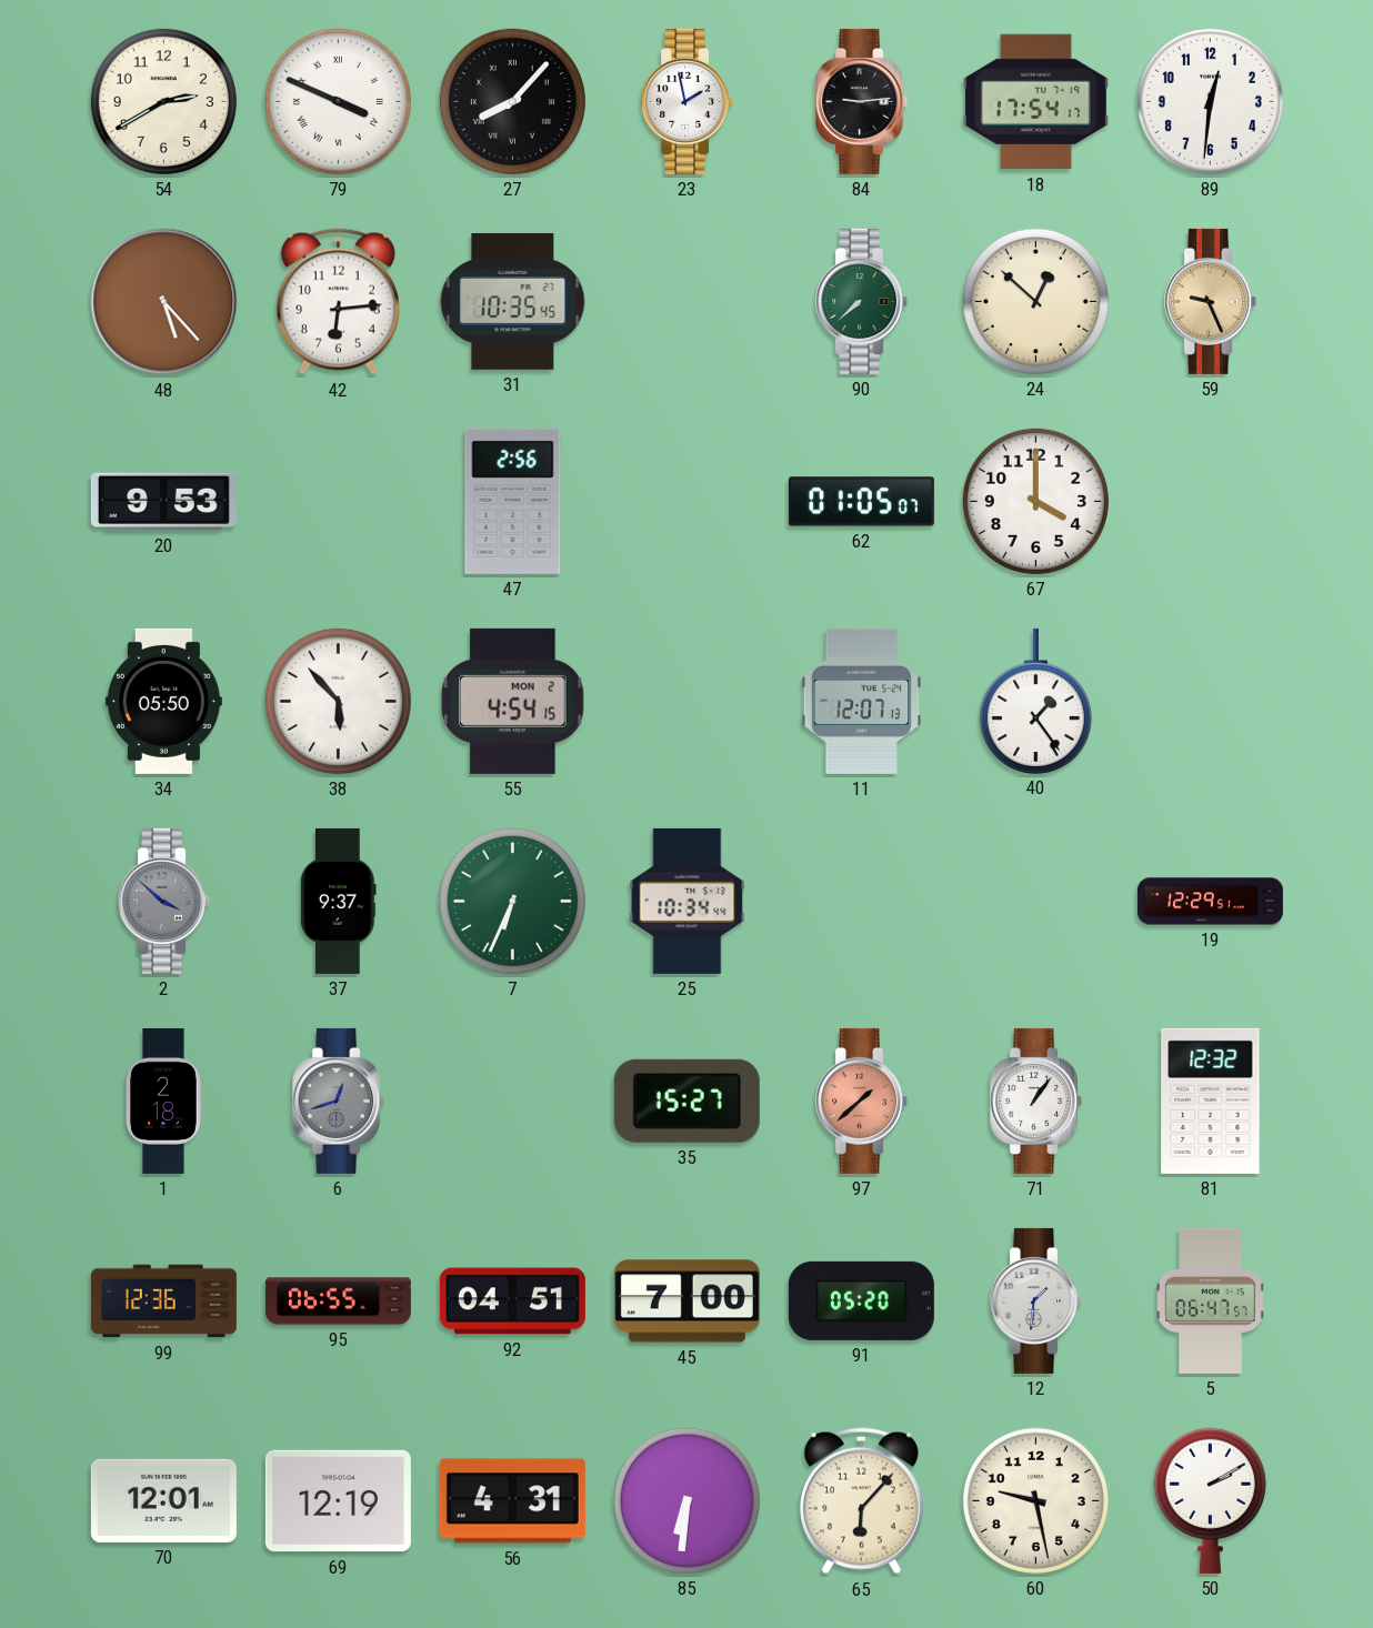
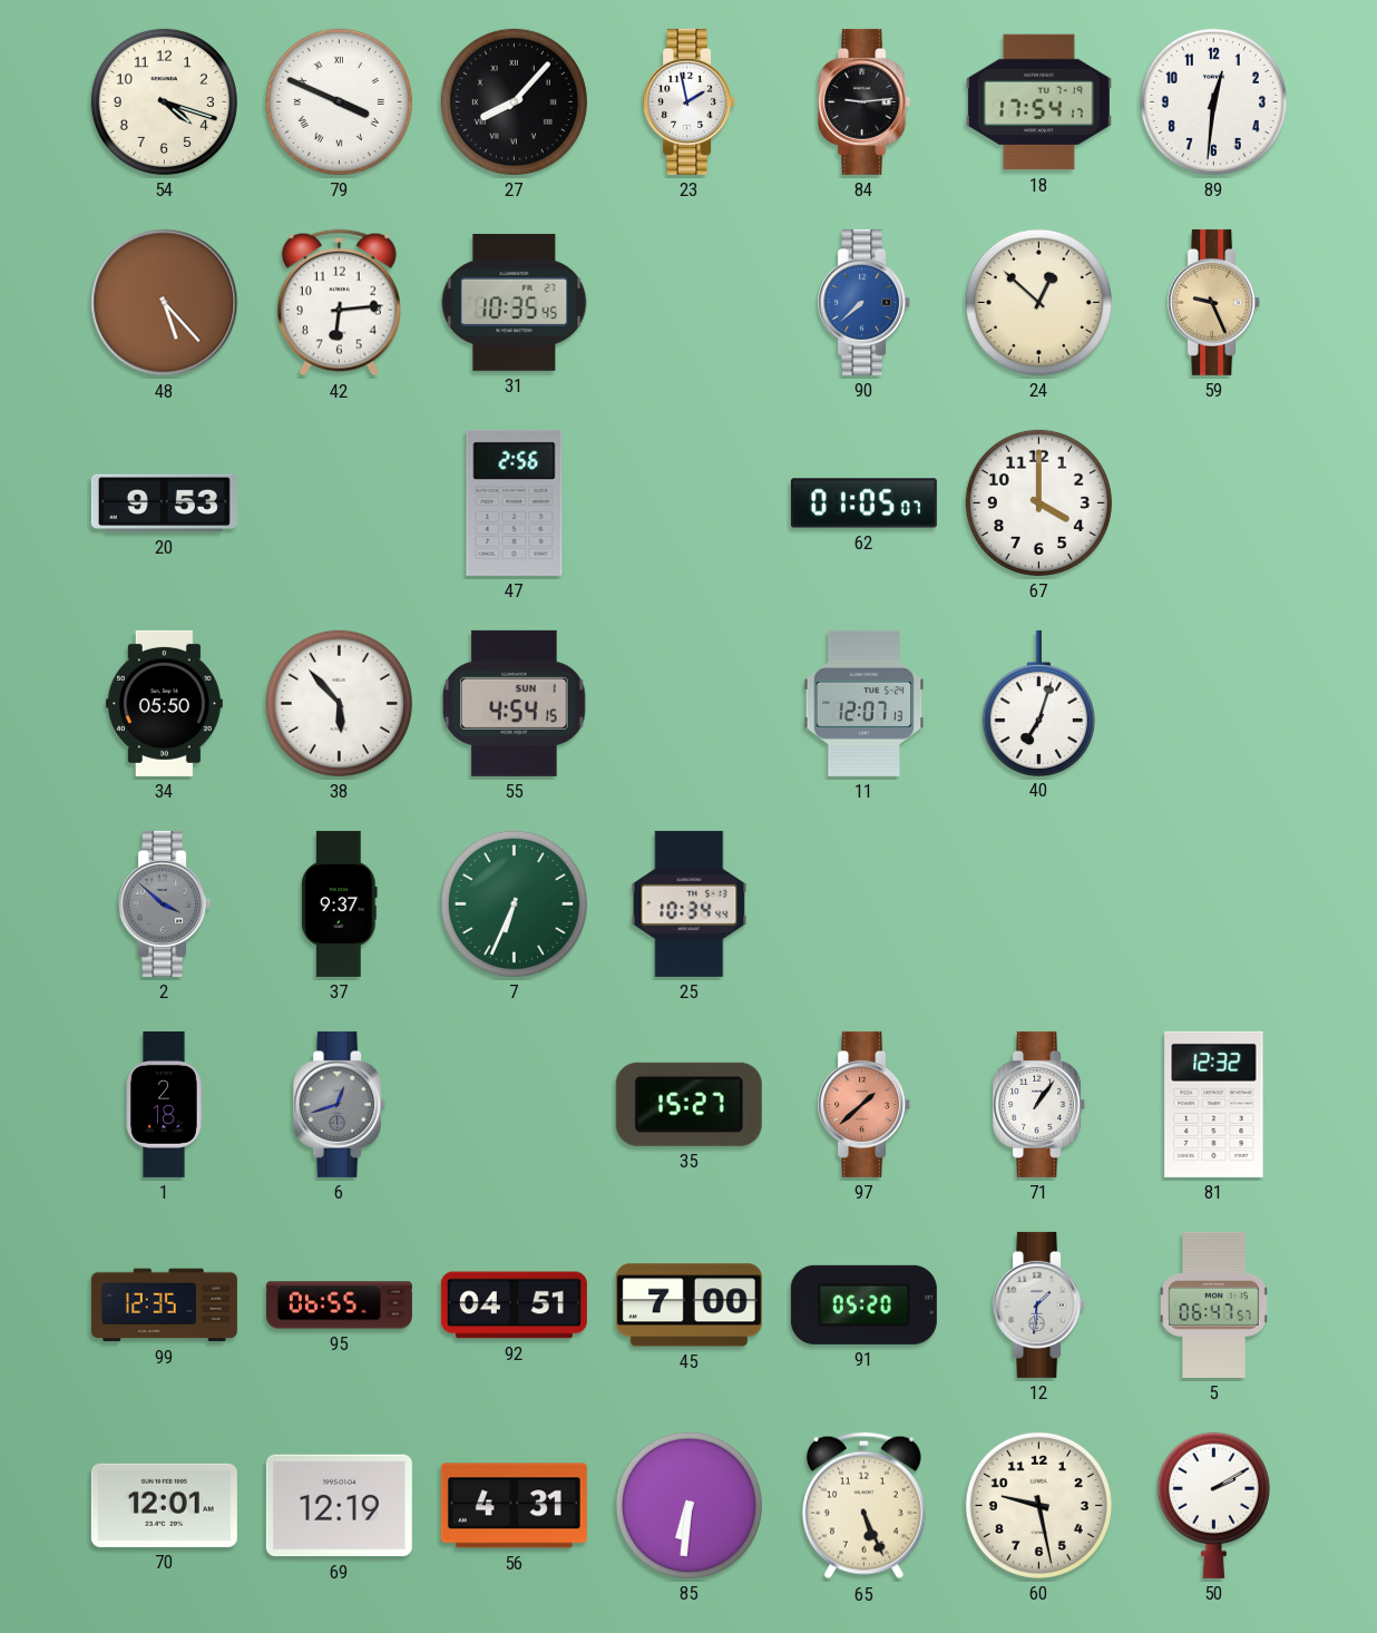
54: 2:40 -> 4:18
90 dial: green -> blue
55 date: MON 2 -> SUN 1
40: 1:24 -> 7:03
19: 12:29 -> none
99: 12:36 -> 12:35
65: 6:07 -> 5:26
